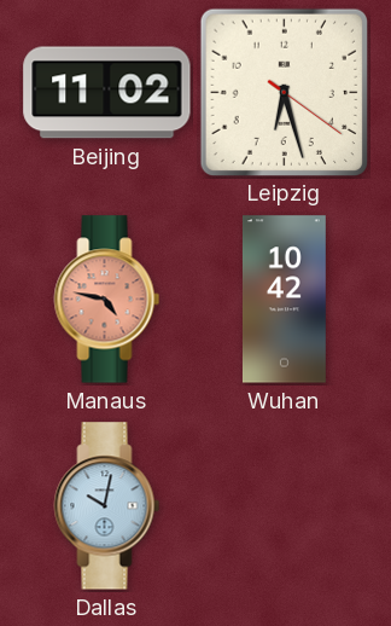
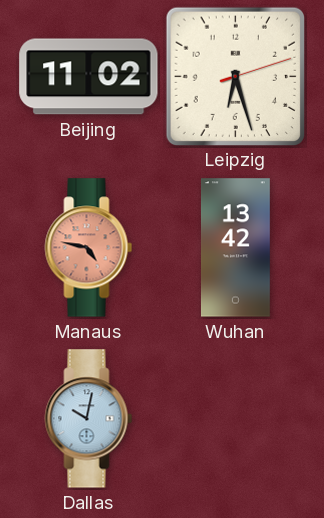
Leipzig: 6:27:21 -> 6:27:12
Wuhan: 10:42 -> 13:42
